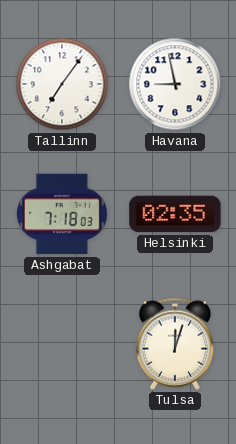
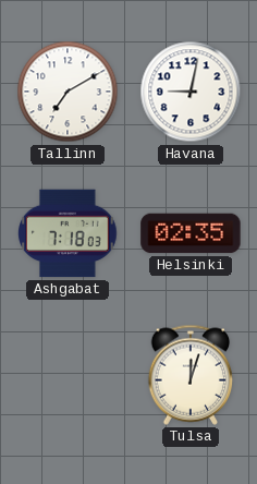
Tallinn: 7:06 -> 7:10
Havana: 8:58 -> 9:02
